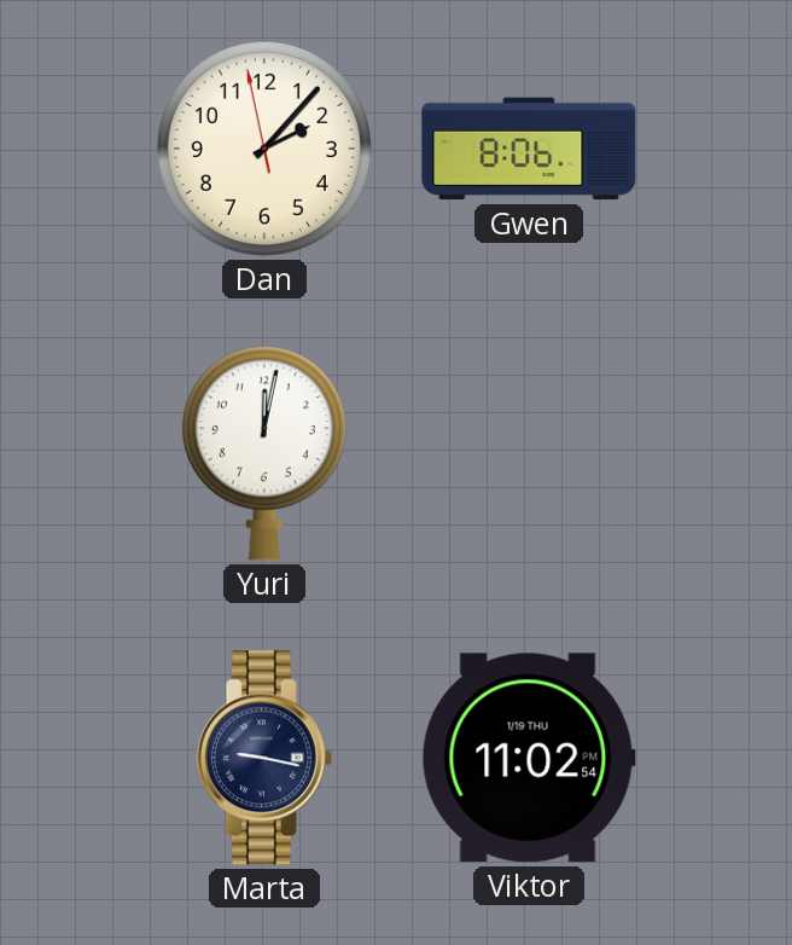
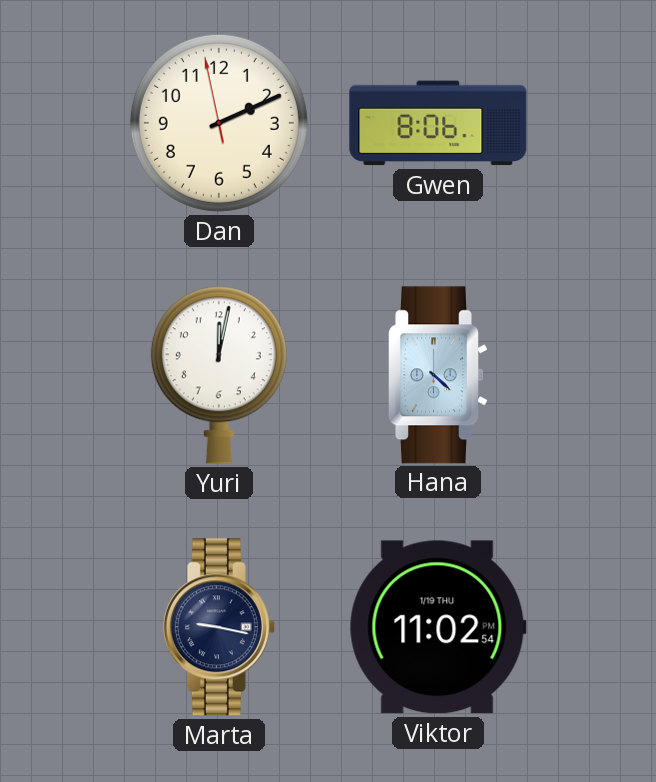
Dan: 2:06 -> 2:10
Hana: none -> 4:22
